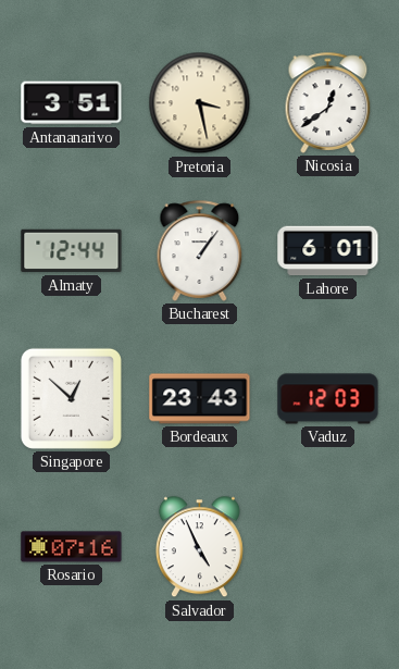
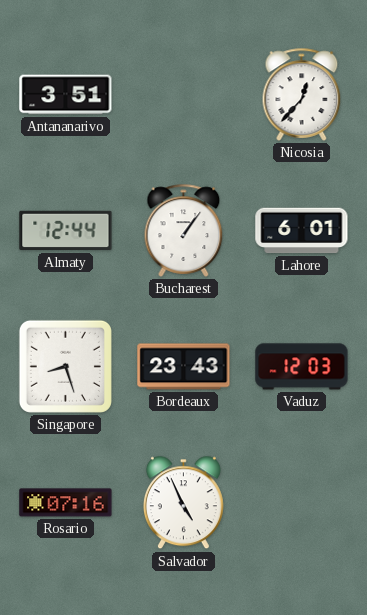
Pretoria: 3:28 -> none
Nicosia: 12:39 -> 12:37
Singapore: 12:52 -> 8:27
